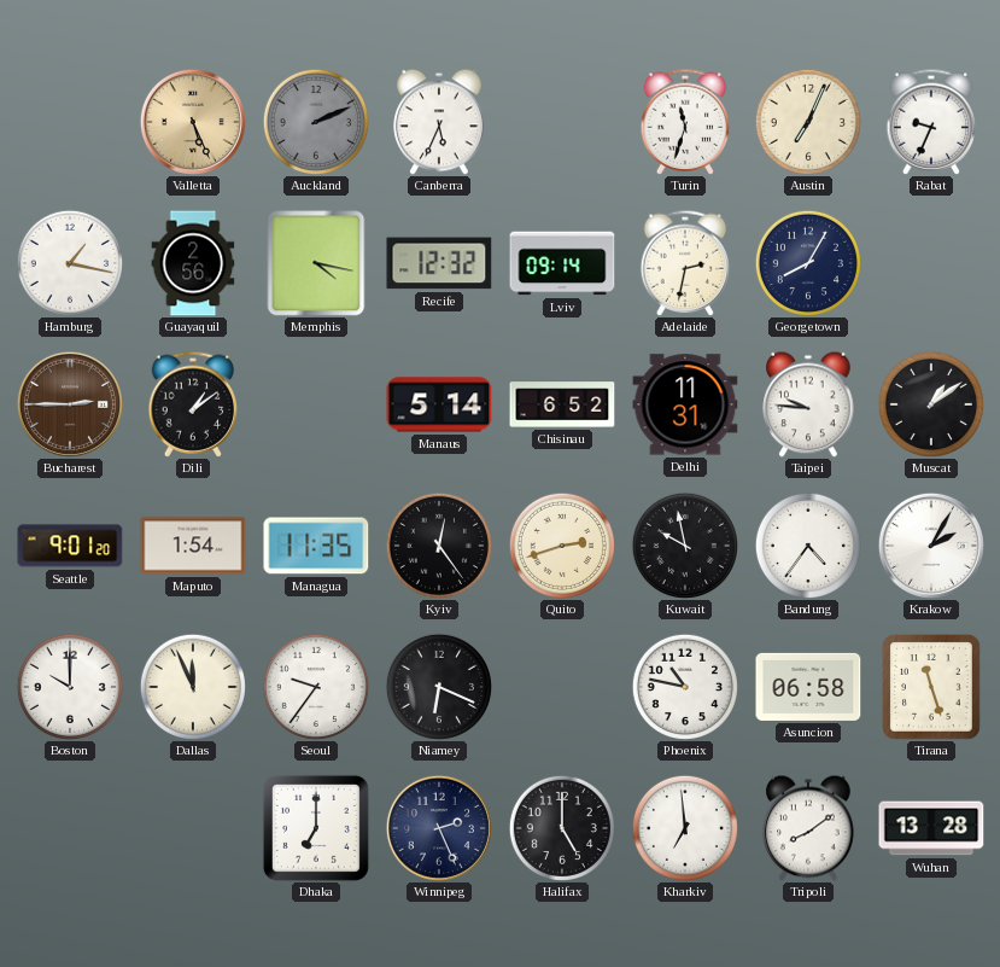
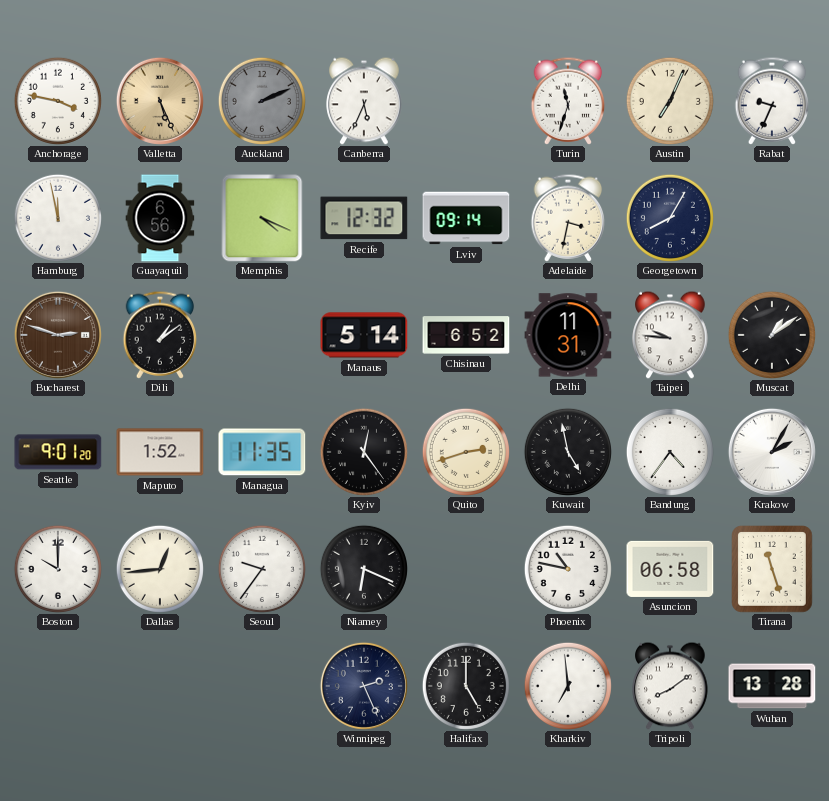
Anchorage: none -> 3:47
Hamburg: 1:17 -> 11:58
Guayaquil: 2:56 -> 6:56
Memphis: 4:17 -> 4:19
Adelaide: 2:32 -> 3:32
Bucharest: 2:45 -> 2:48
Maputo: 1:54 -> 1:52
Kuwait: 9:58 -> 4:58
Dallas: 11:56 -> 12:44
Dhaka: 7:00 -> none
